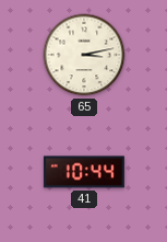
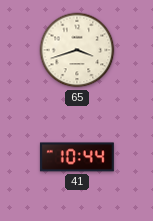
65: 3:13 -> 3:42
